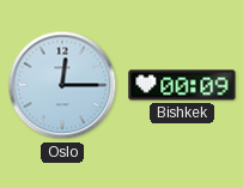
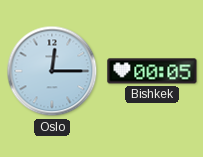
Bishkek: 00:09 -> 00:05
